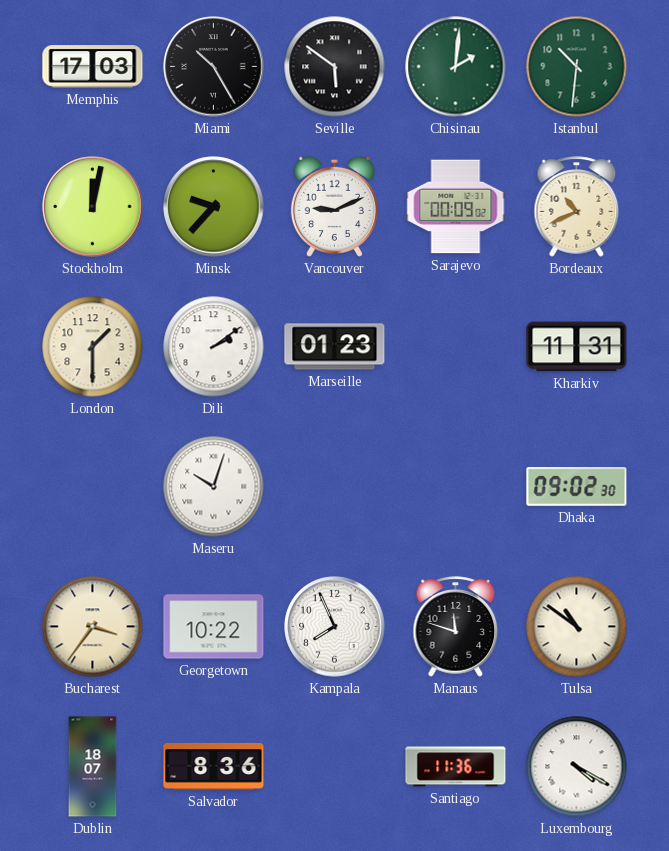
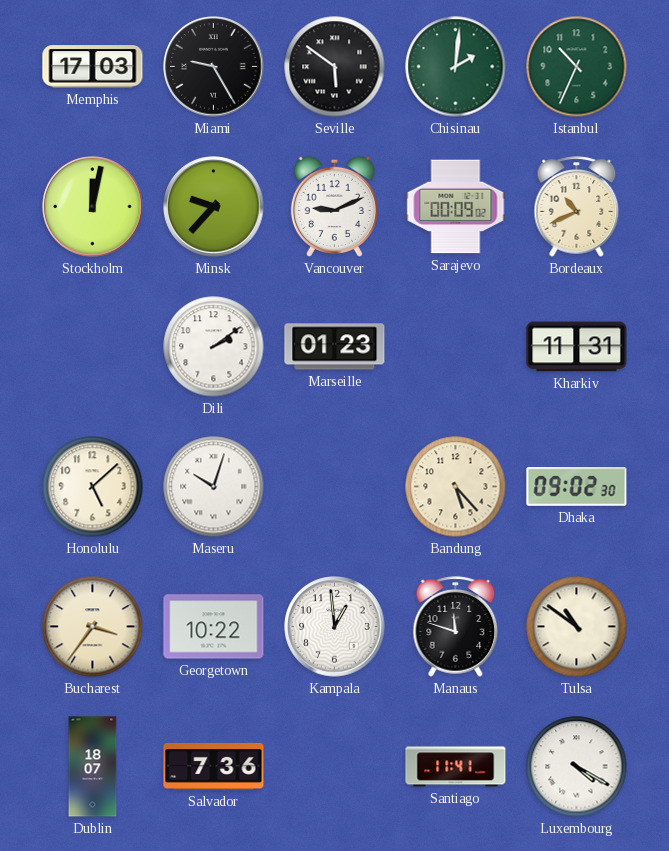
Miami: 10:25 -> 9:25
Istanbul: 10:31 -> 10:34
London: 1:30 -> none
Honolulu: none -> 5:08
Bandung: none -> 5:23
Kampala: 7:56 -> 12:59
Salvador: 8:36 -> 7:36
Santiago: 11:36 -> 11:41
